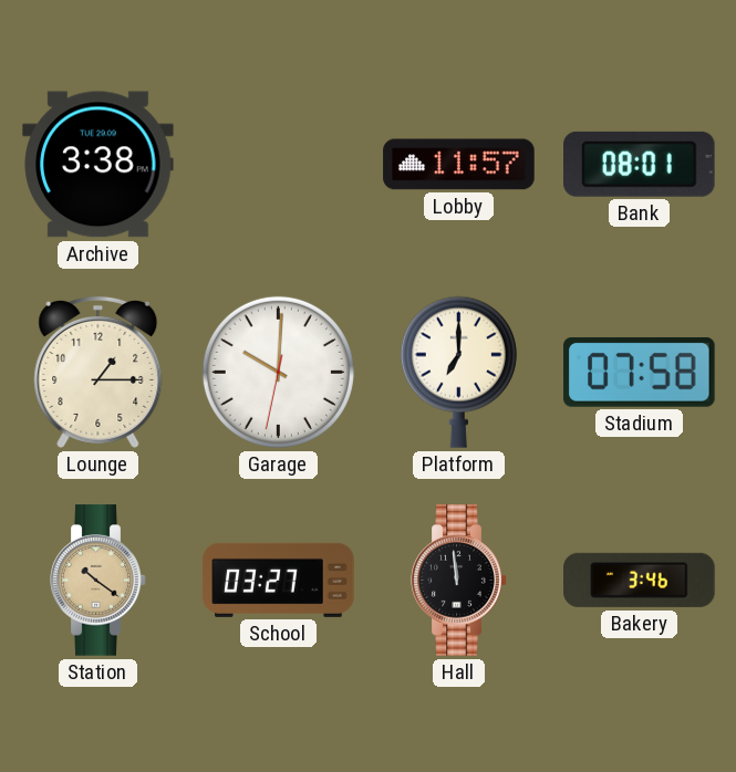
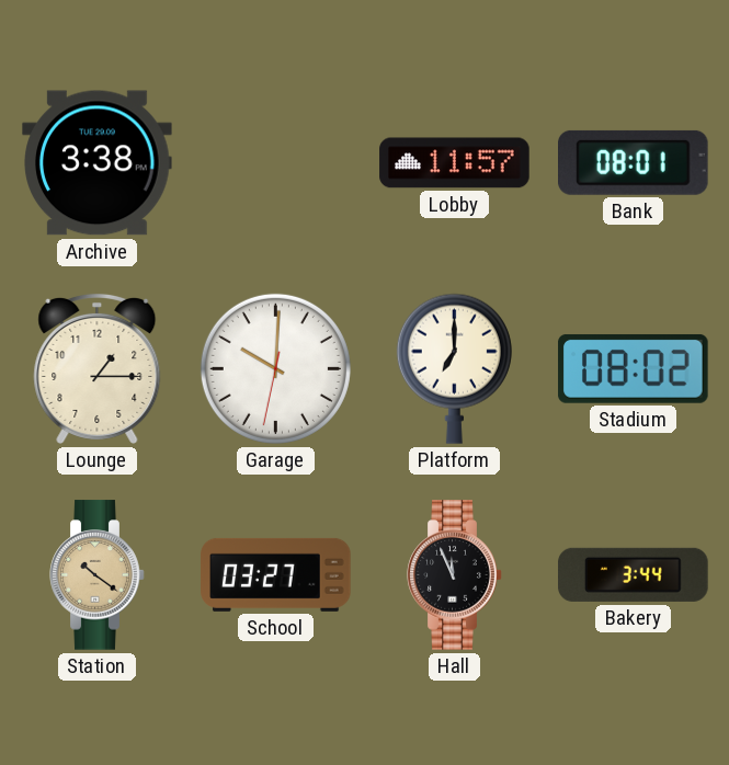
Stadium: 07:58 -> 08:02
Hall: 11:59 -> 11:56
Bakery: 3:46 -> 3:44
